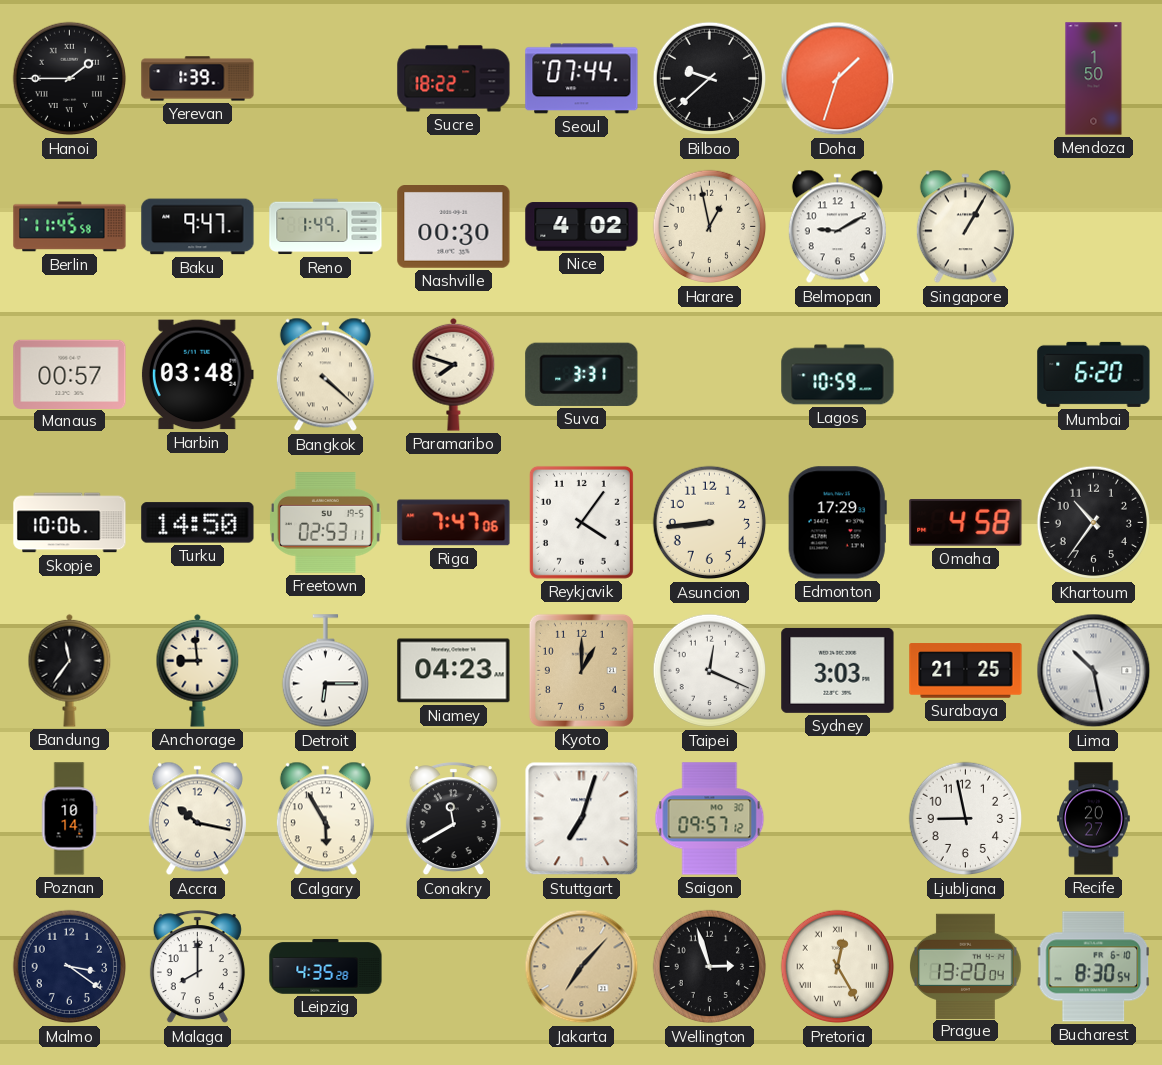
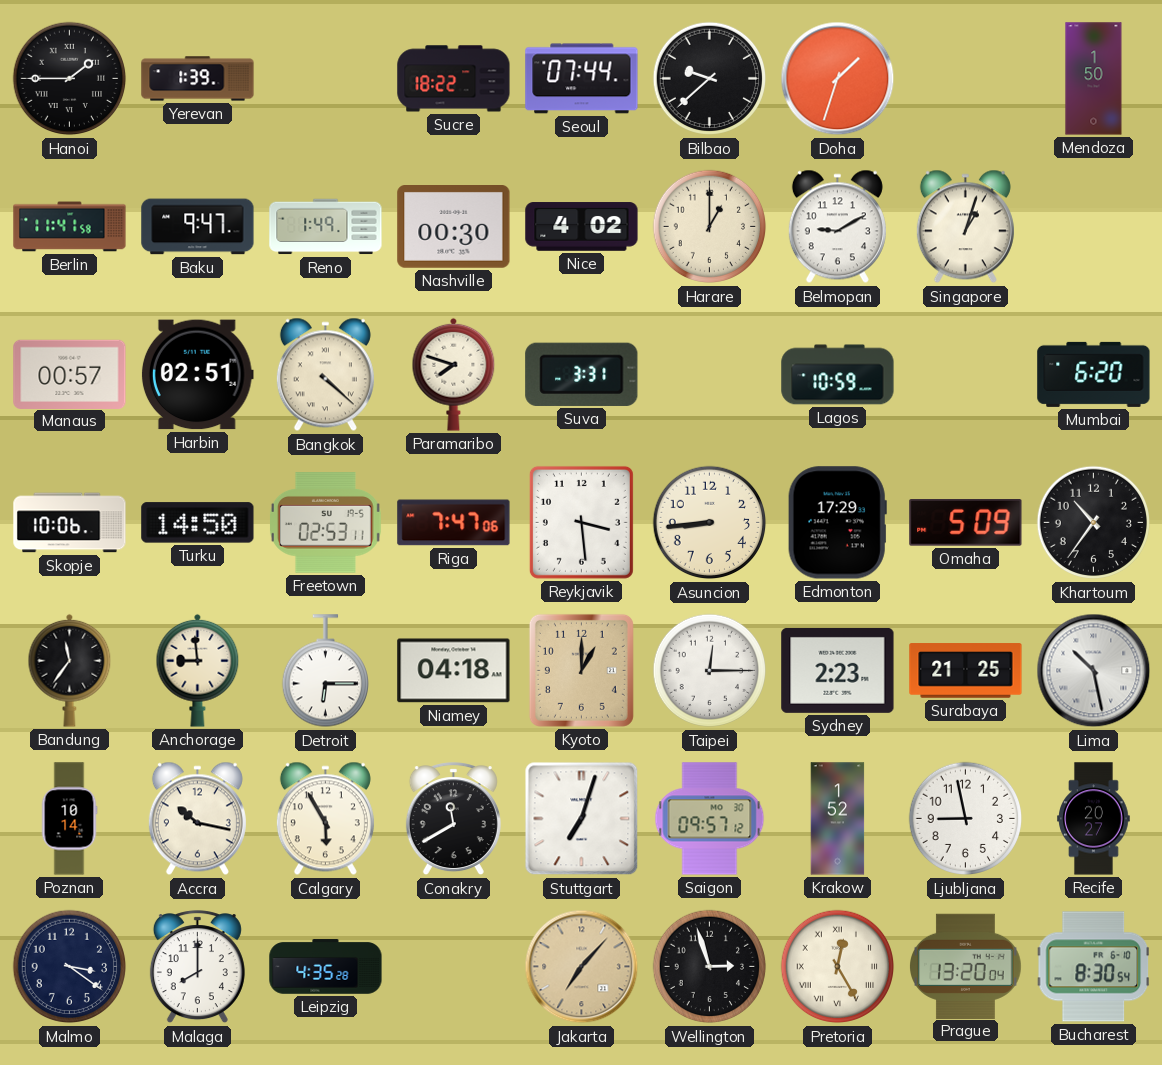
Berlin: 11:45 -> 11:41
Harare: 12:58 -> 1:00
Singapore: 1:05 -> 1:03
Harbin: 03:48 -> 02:51
Reykjavik: 4:06 -> 3:29
Omaha: 4:58 -> 5:09
Niamey: 04:23 -> 04:18
Taipei: 12:19 -> 12:15
Sydney: 3:03 -> 2:23
Krakow: none -> 1:52
